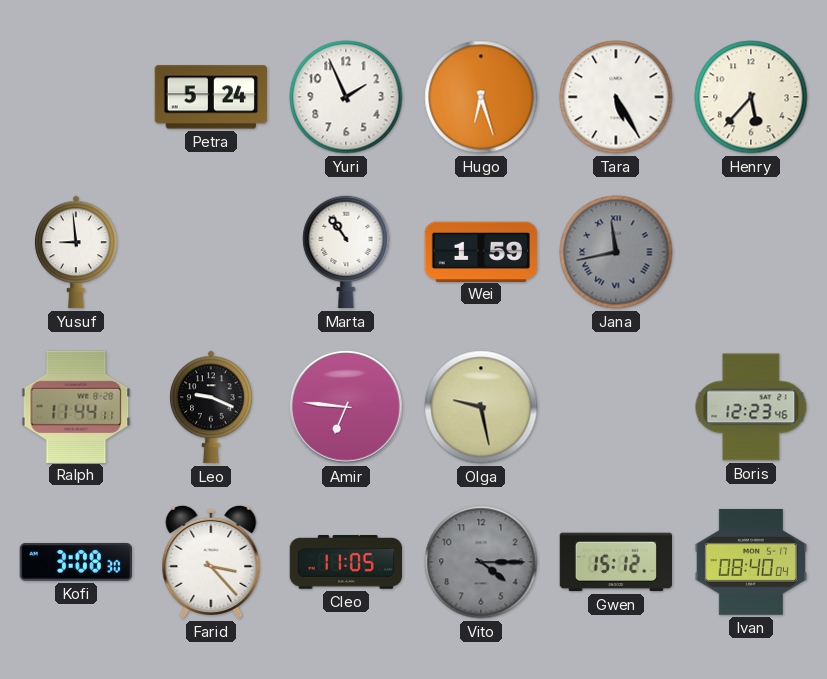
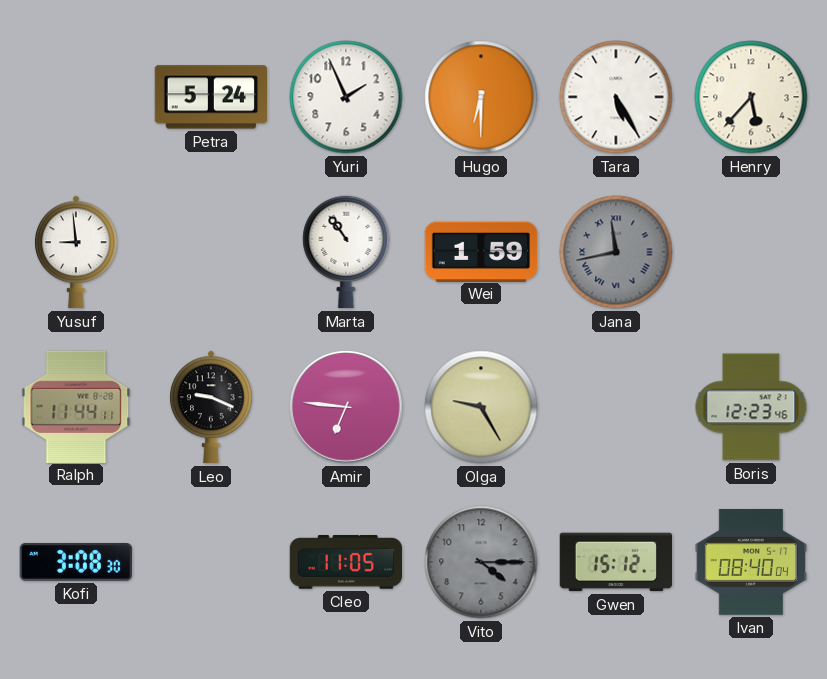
Hugo: 6:27 -> 6:30
Olga: 9:28 -> 9:25
Farid: 3:23 -> none
